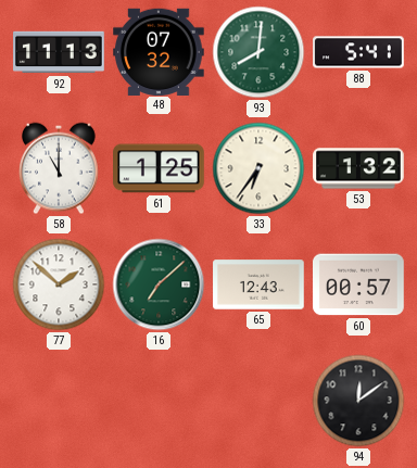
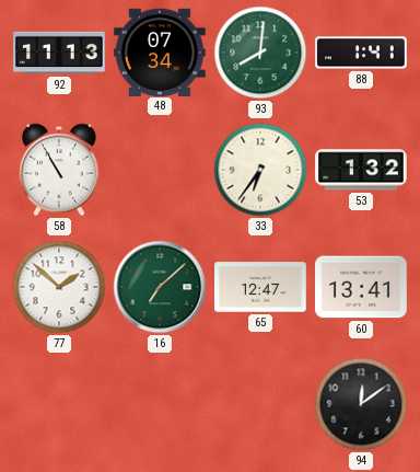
48: 07:32 -> 07:34
88: 5:41 -> 1:41
58: 11:00 -> 10:55
61: 1:25 -> none
65: 12:43 -> 12:47
60: 00:57 -> 13:41
